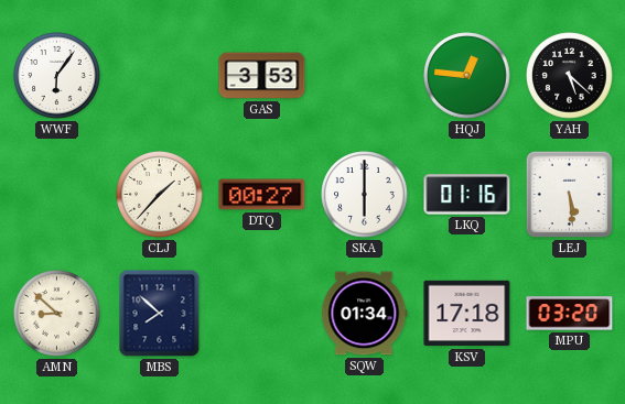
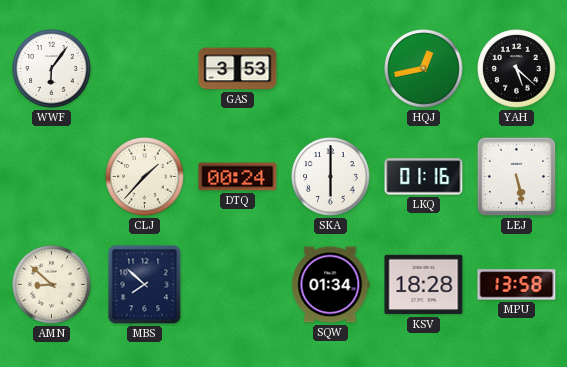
HQJ: 12:46 -> 12:43
DTQ: 00:27 -> 00:24
LEJ: 5:29 -> 5:28
KSV: 17:18 -> 18:28
MPU: 03:20 -> 13:58
